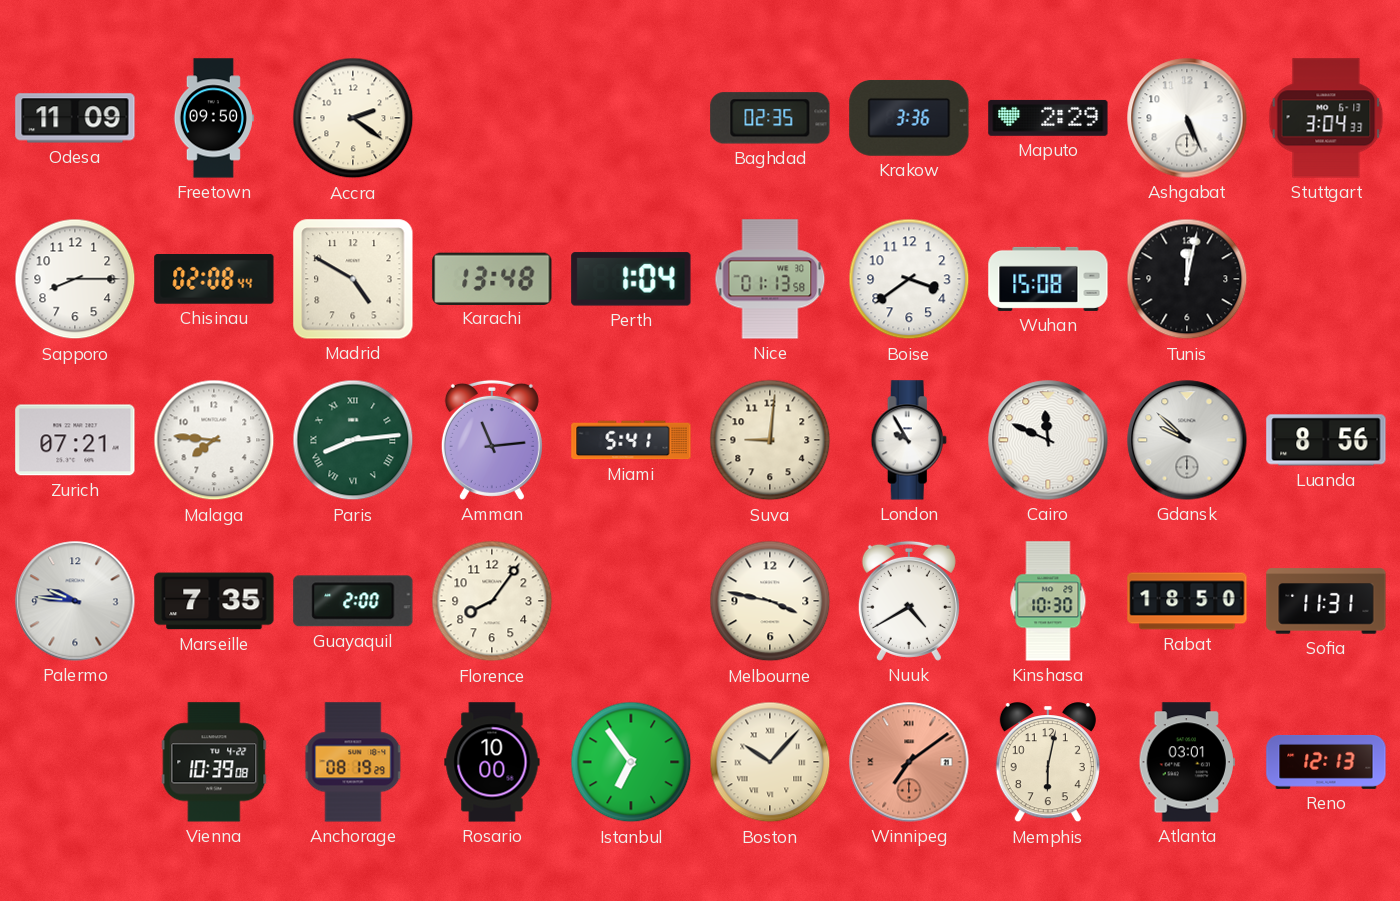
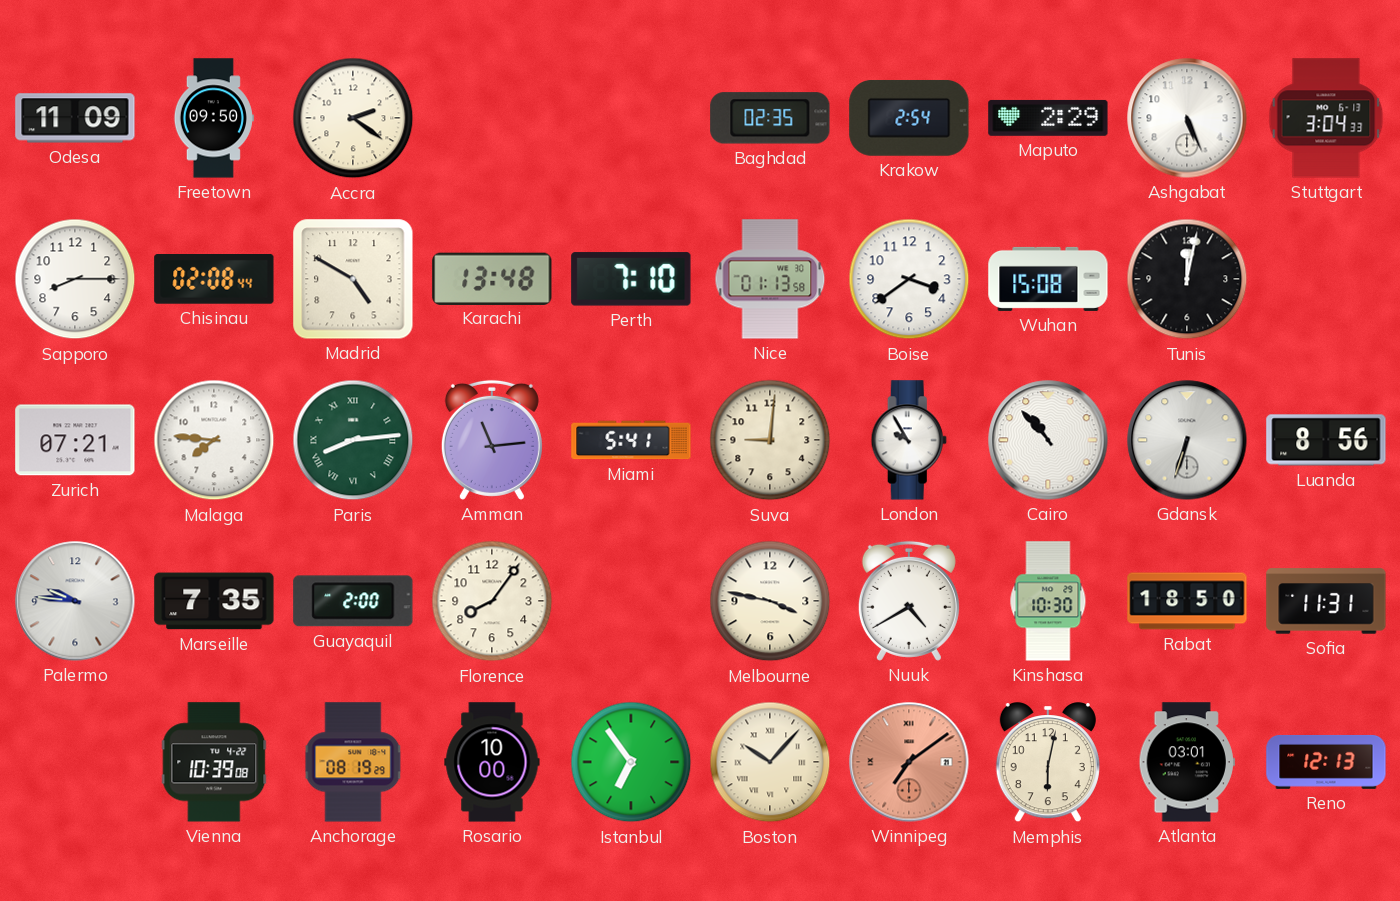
Krakow: 3:36 -> 2:54
Perth: 1:04 -> 7:10
Cairo: 11:49 -> 10:53
Gdansk: 9:52 -> 6:33
